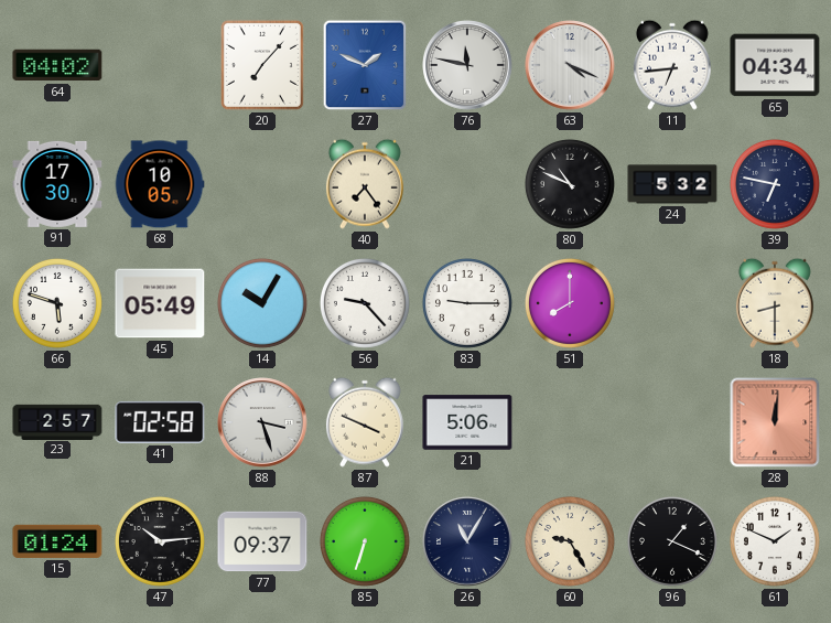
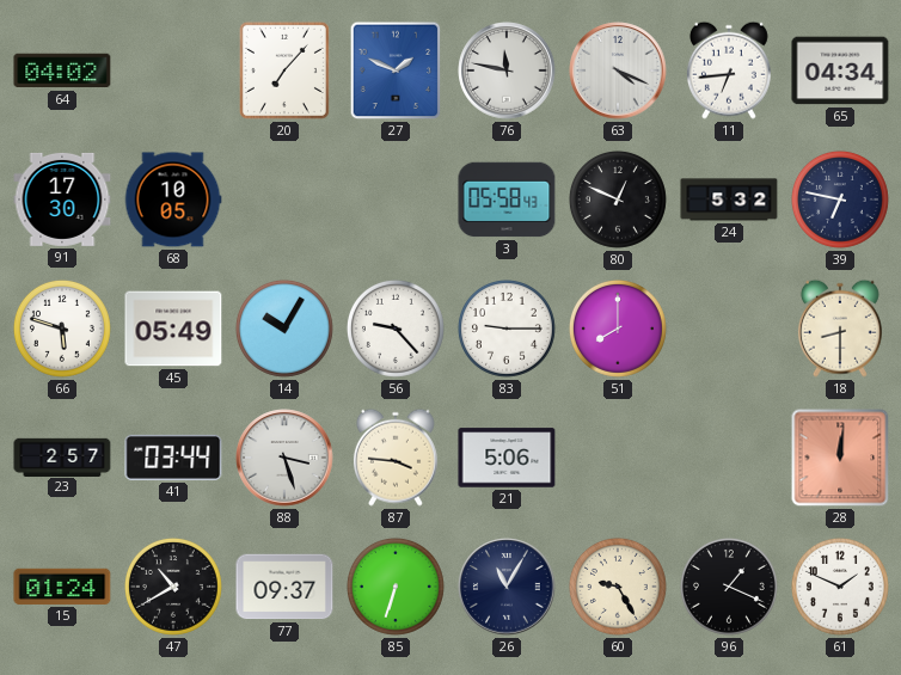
40: 7:24 -> none
3: none -> 05:58
80: 10:49 -> 12:49
41: 02:58 -> 03:44
87: 3:49 -> 3:46
47: 10:14 -> 10:40
